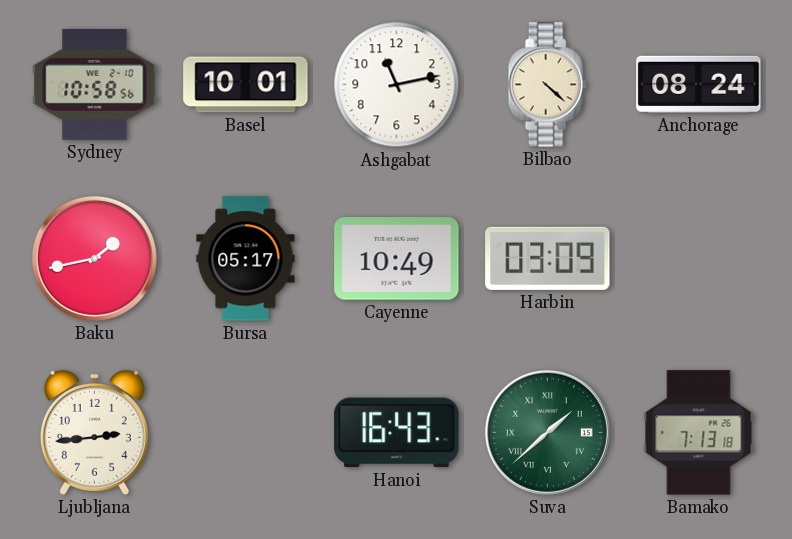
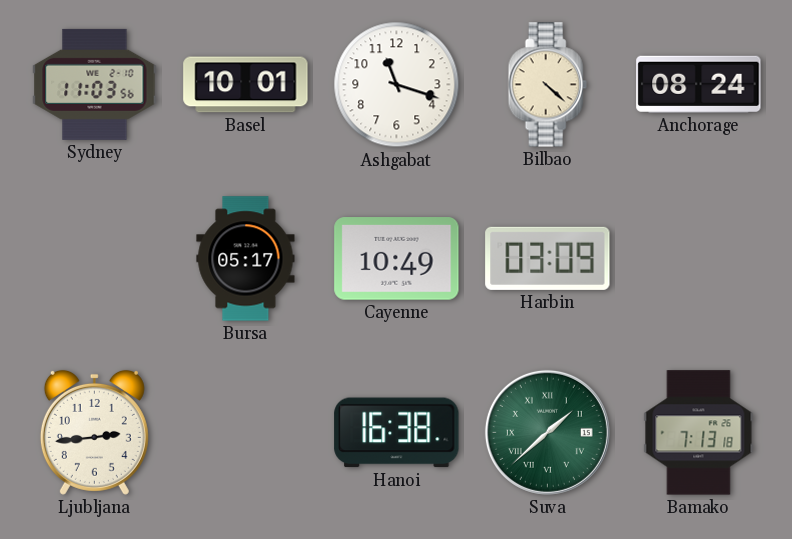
Sydney: 10:58 -> 11:03
Ashgabat: 11:13 -> 11:18
Baku: 1:43 -> none
Hanoi: 16:43 -> 16:38
